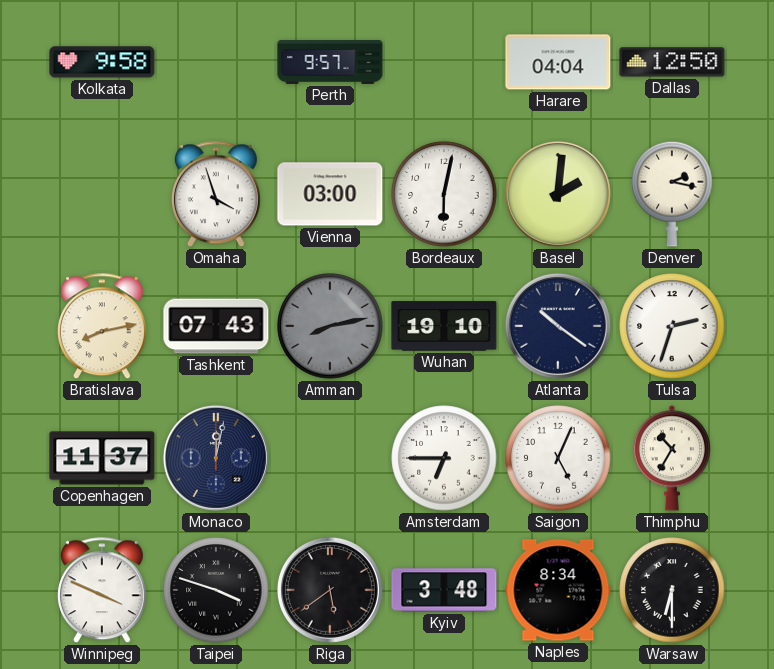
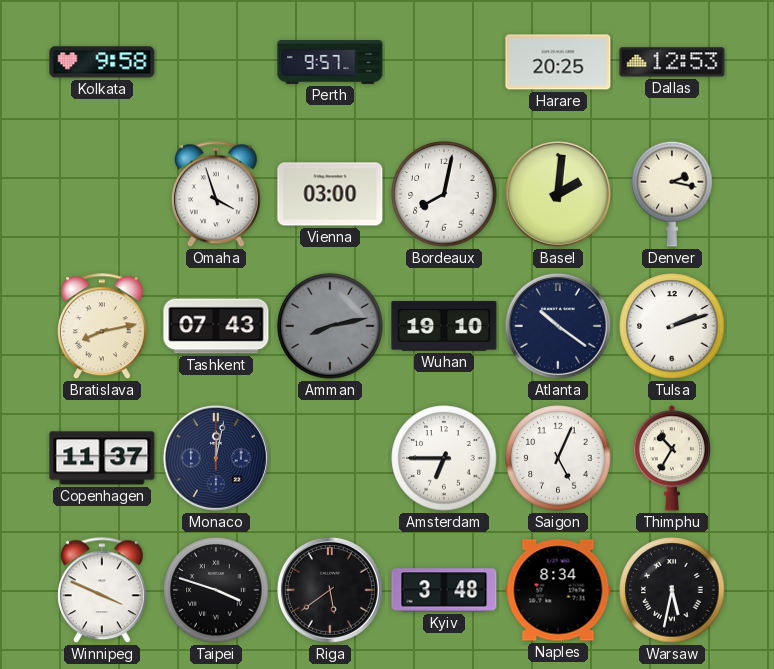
Harare: 04:04 -> 20:25
Dallas: 12:50 -> 12:53
Bordeaux: 6:02 -> 8:02
Tulsa: 2:33 -> 2:12
Warsaw: 6:30 -> 5:32
